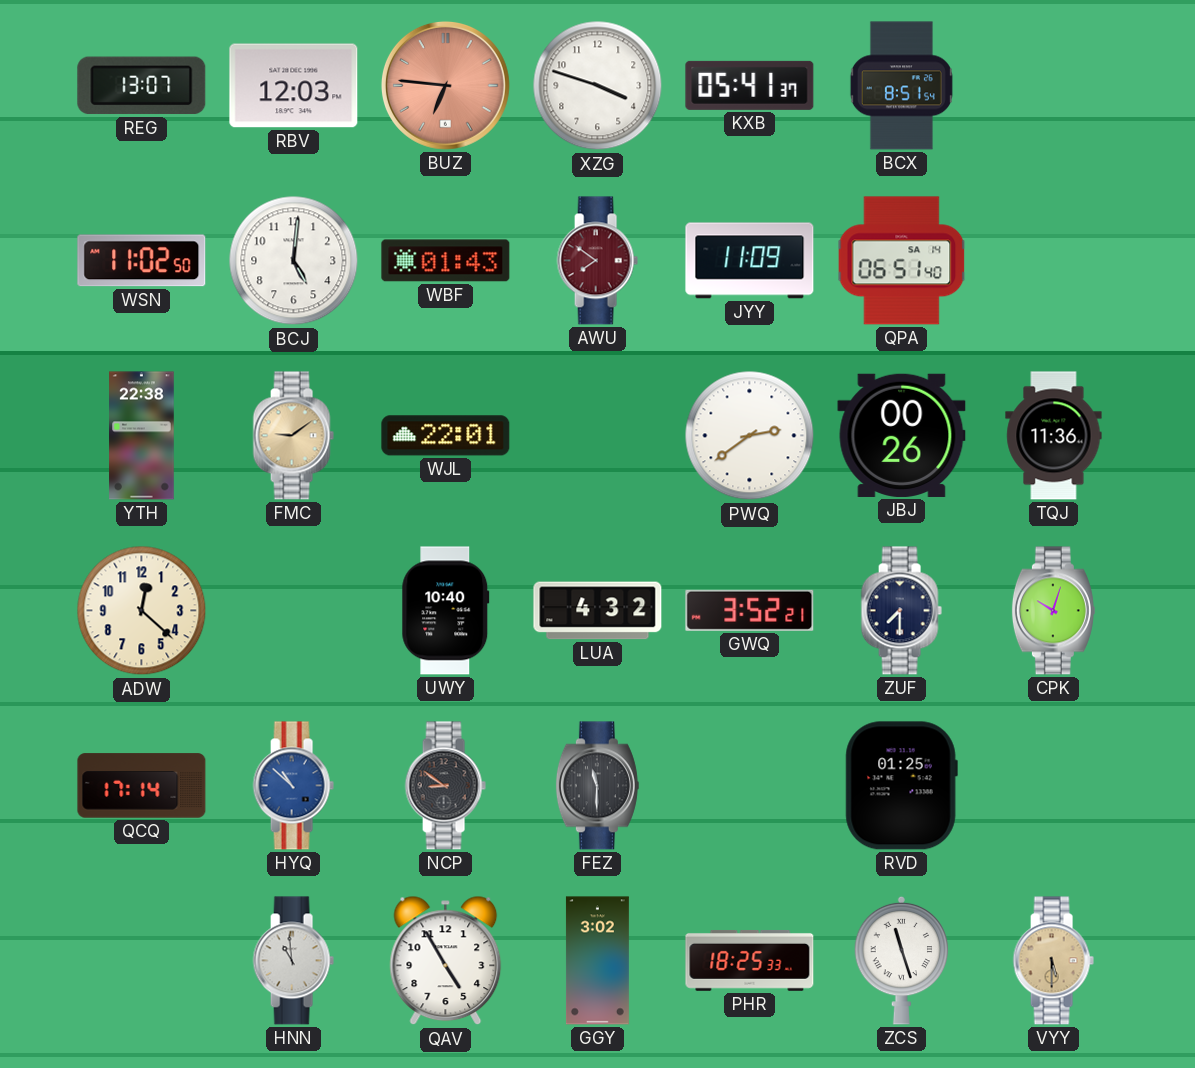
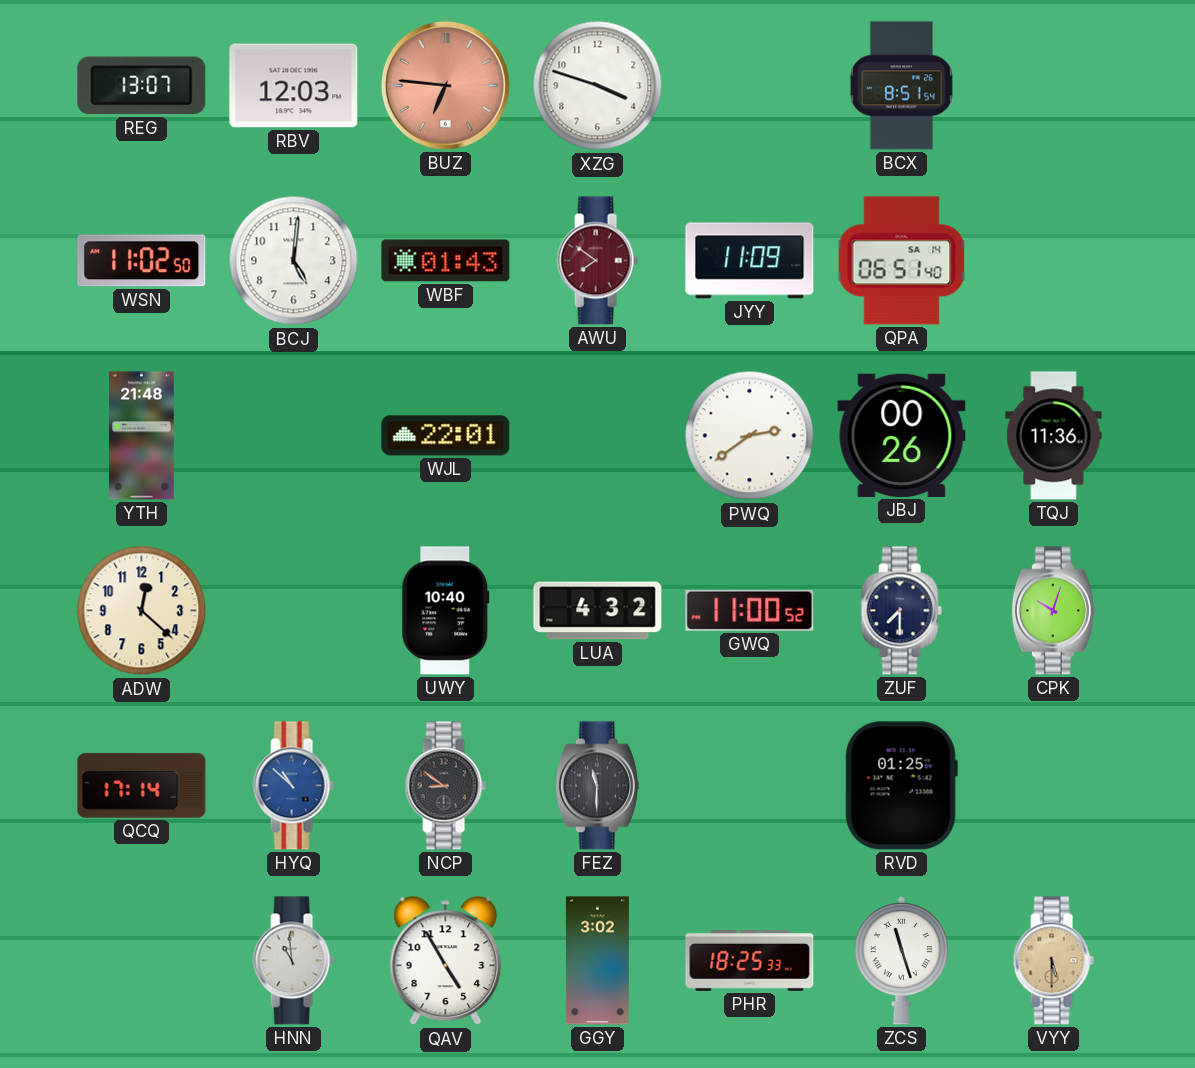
KXB: 05:41 -> none
YTH: 22:38 -> 21:48
FMC: 9:09 -> none
GWQ: 3:52 -> 11:00
